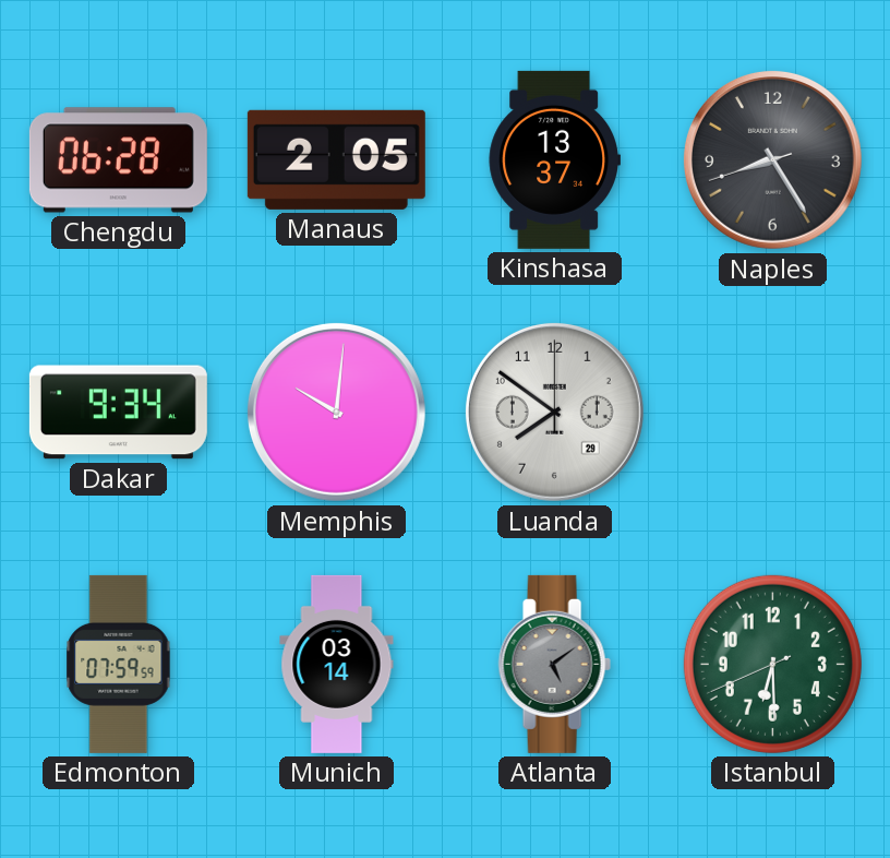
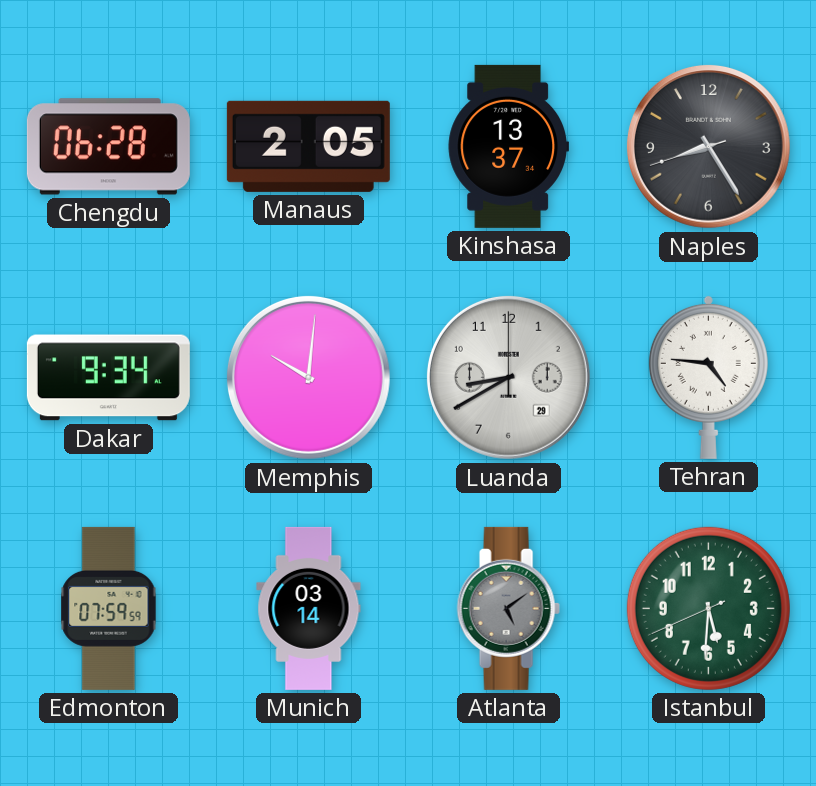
Luanda: 7:51 -> 8:40
Tehran: none -> 4:46
Istanbul: 6:29 -> 5:30
